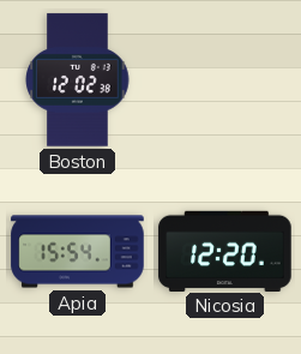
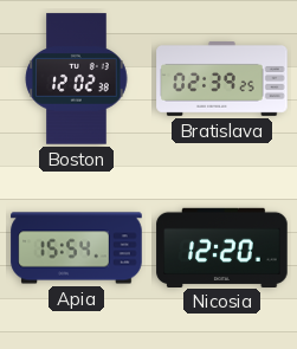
Bratislava: none -> 02:39
